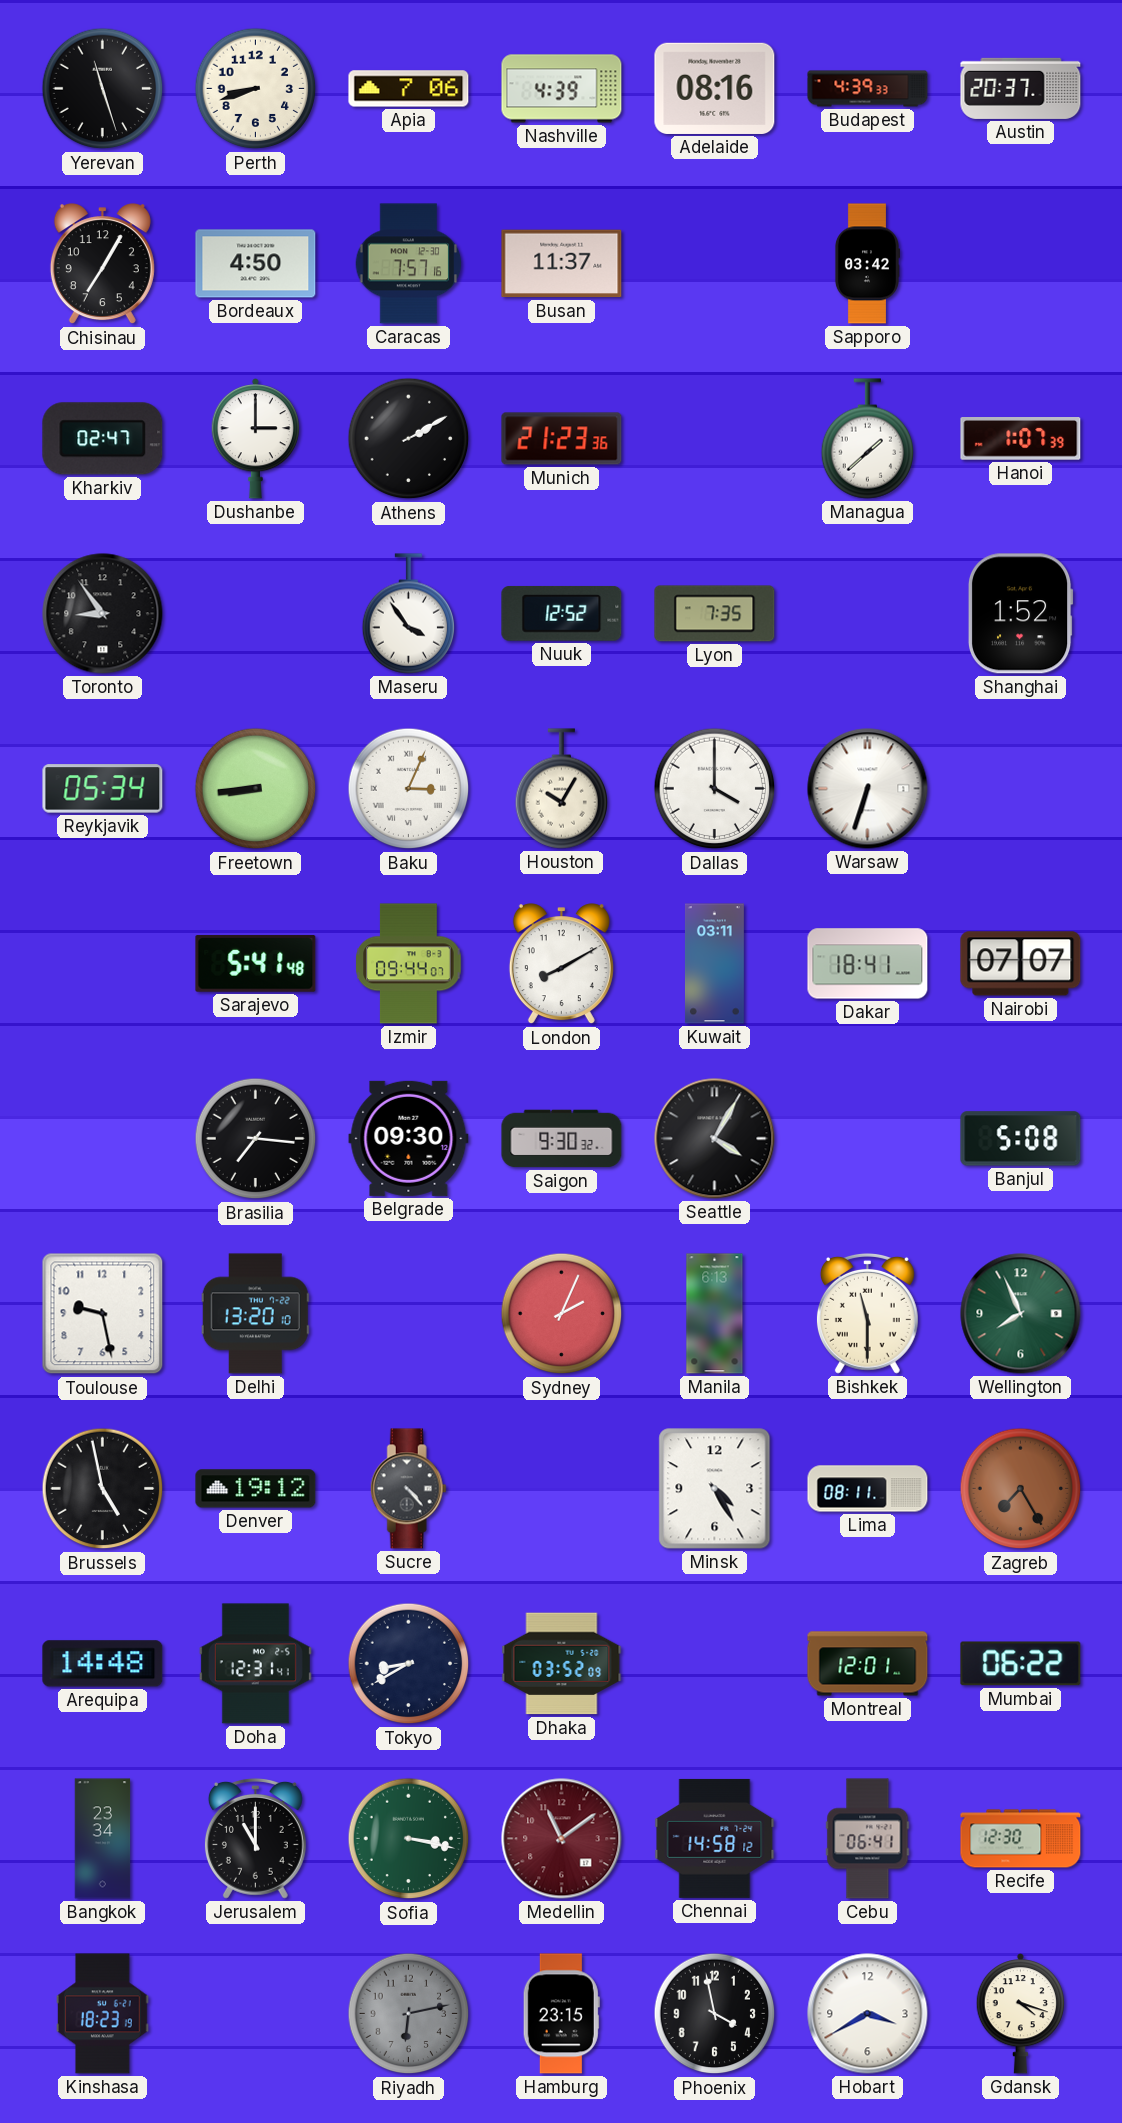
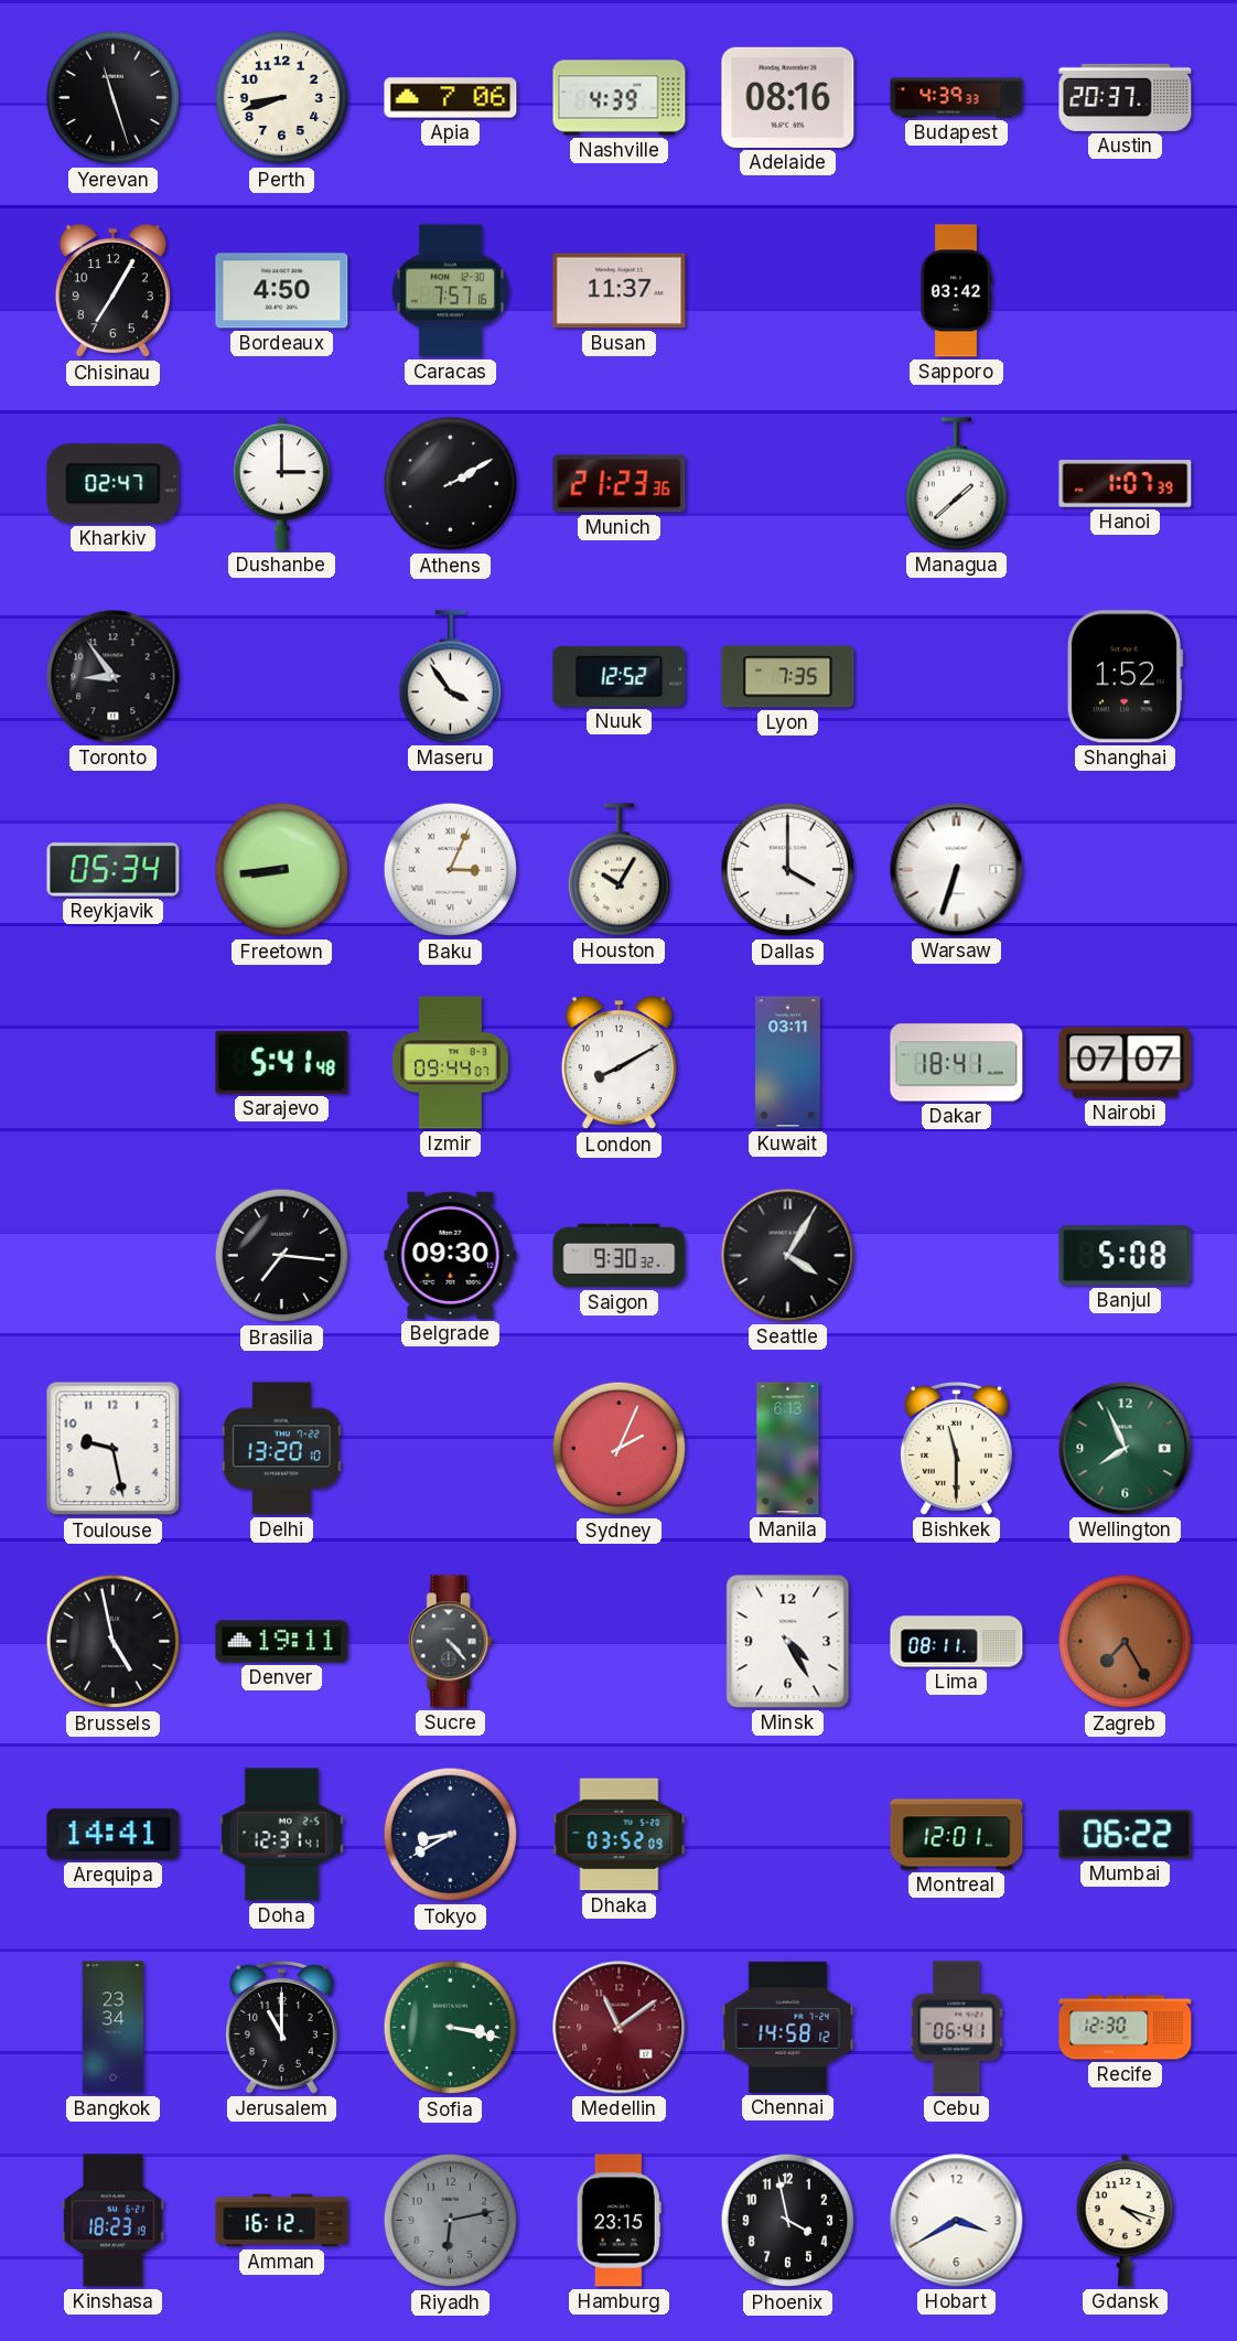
Denver: 19:12 -> 19:11
Arequipa: 14:48 -> 14:41
Amman: none -> 16:12
